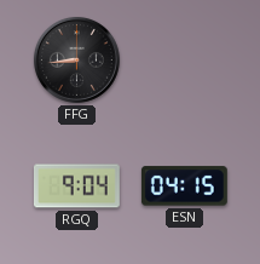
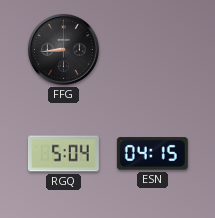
RGQ: 9:04 -> 5:04
